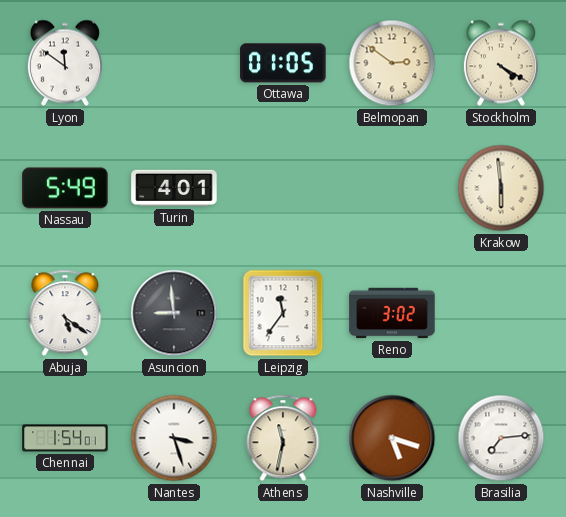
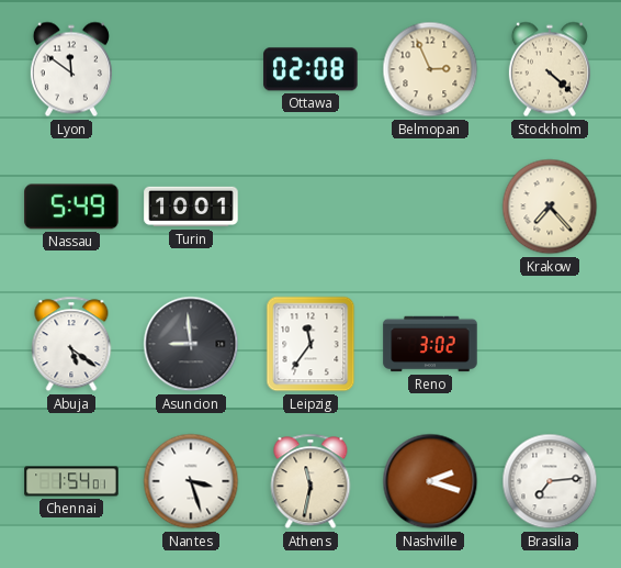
Ottawa: 01:05 -> 02:08
Belmopan: 2:51 -> 2:56
Stockholm: 4:20 -> 4:22
Turin: 4:01 -> 10:01
Krakow: 5:59 -> 7:23
Nashville: 5:18 -> 2:18
